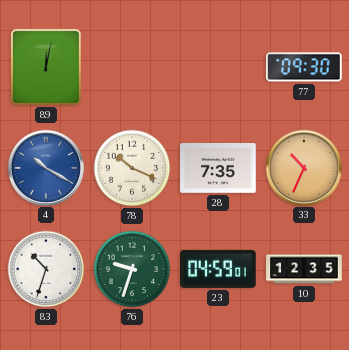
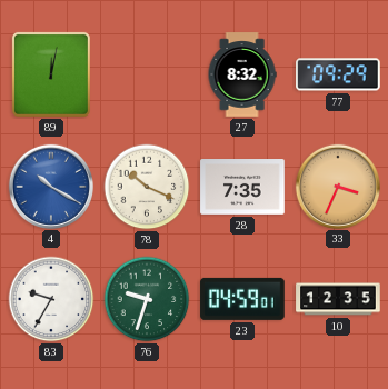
27: none -> 8:32
77: 09:30 -> 09:29
33: 10:34 -> 3:34
83: 10:33 -> 9:35
